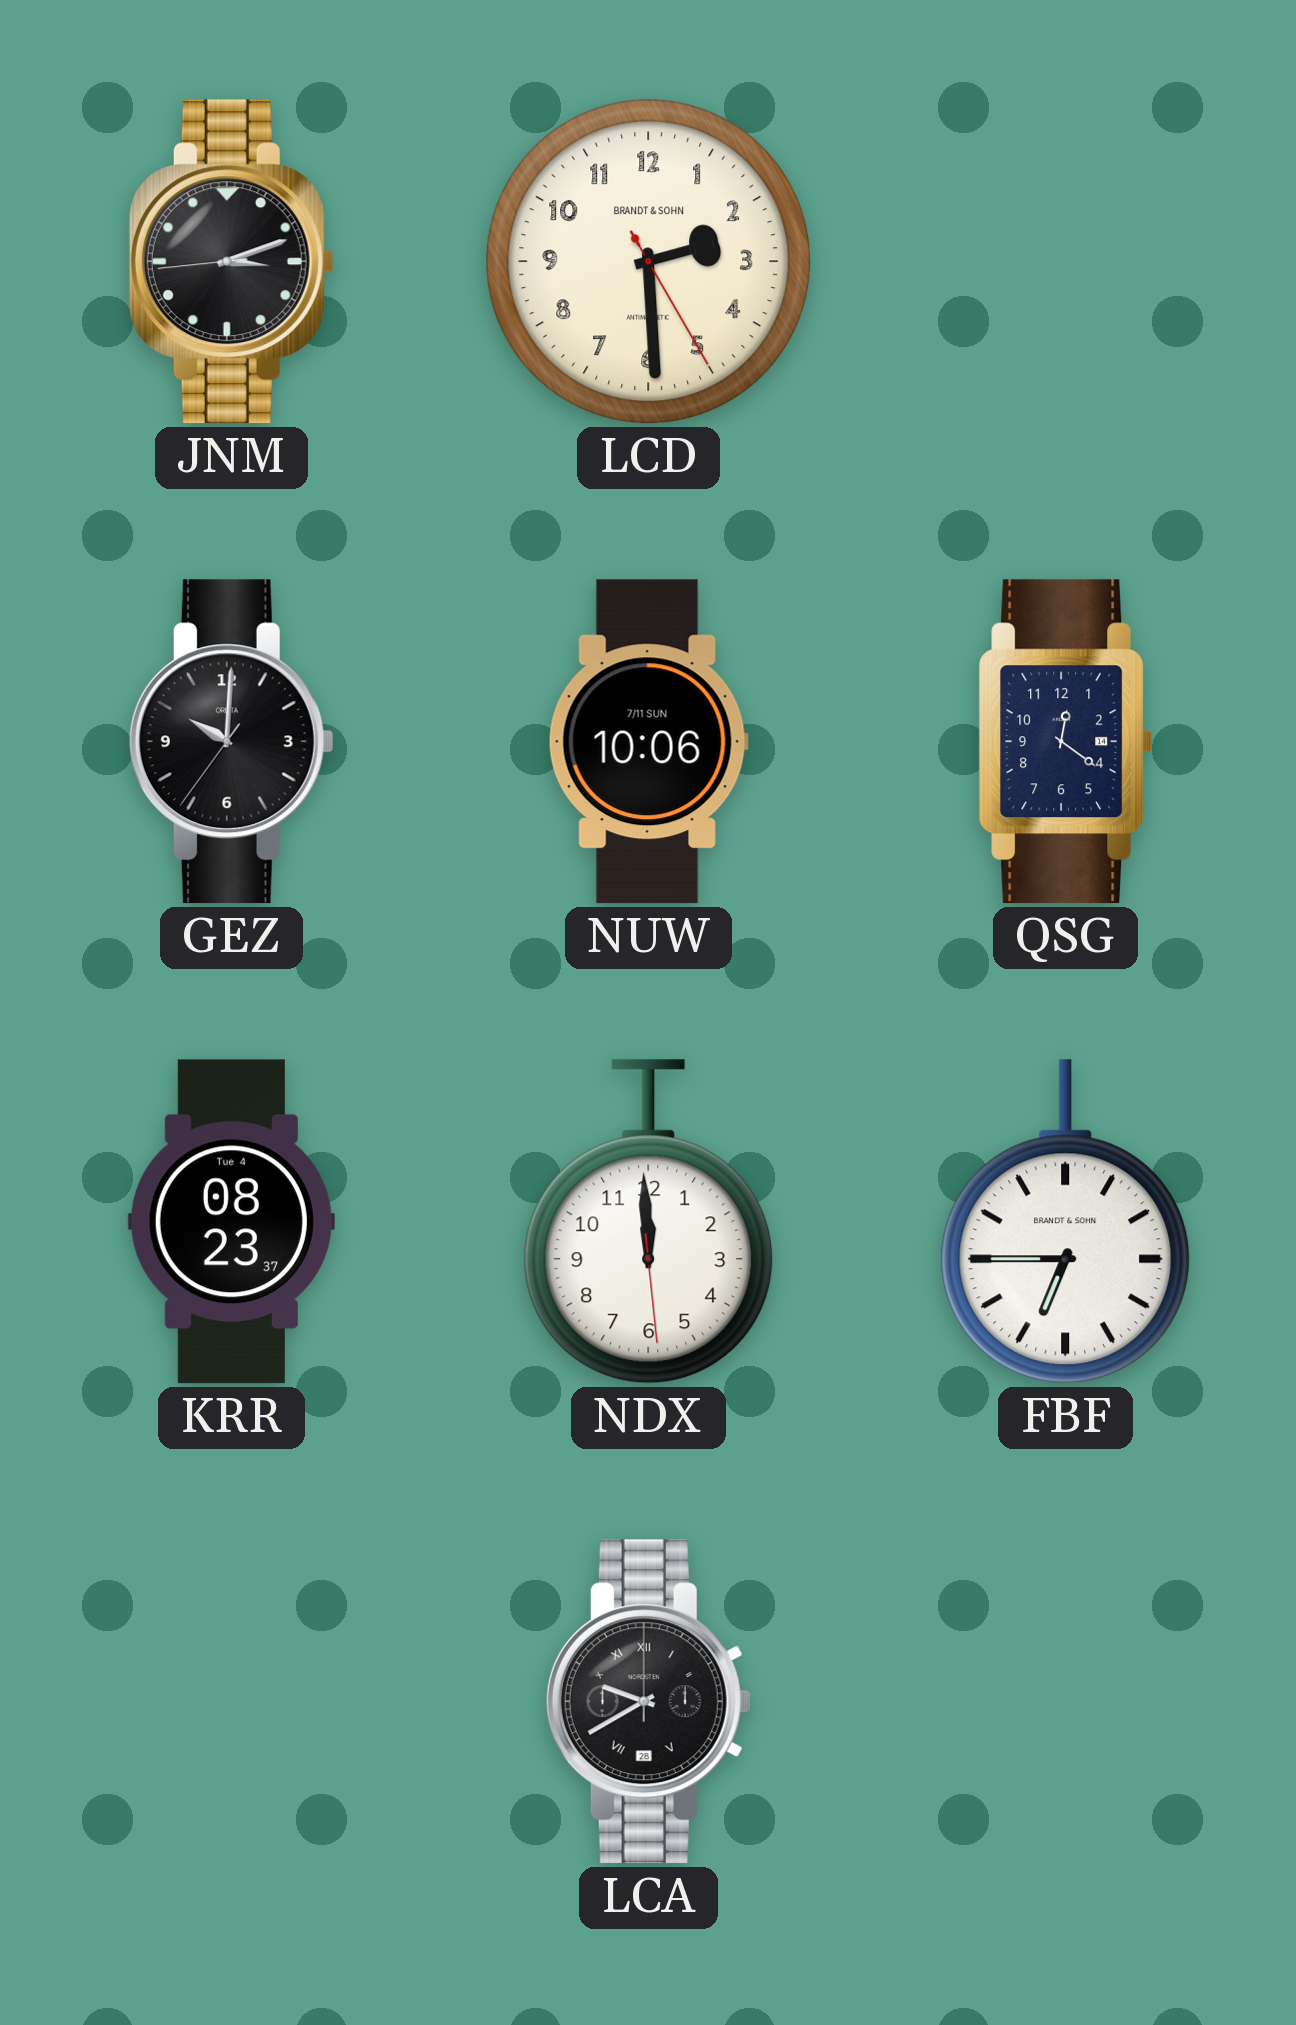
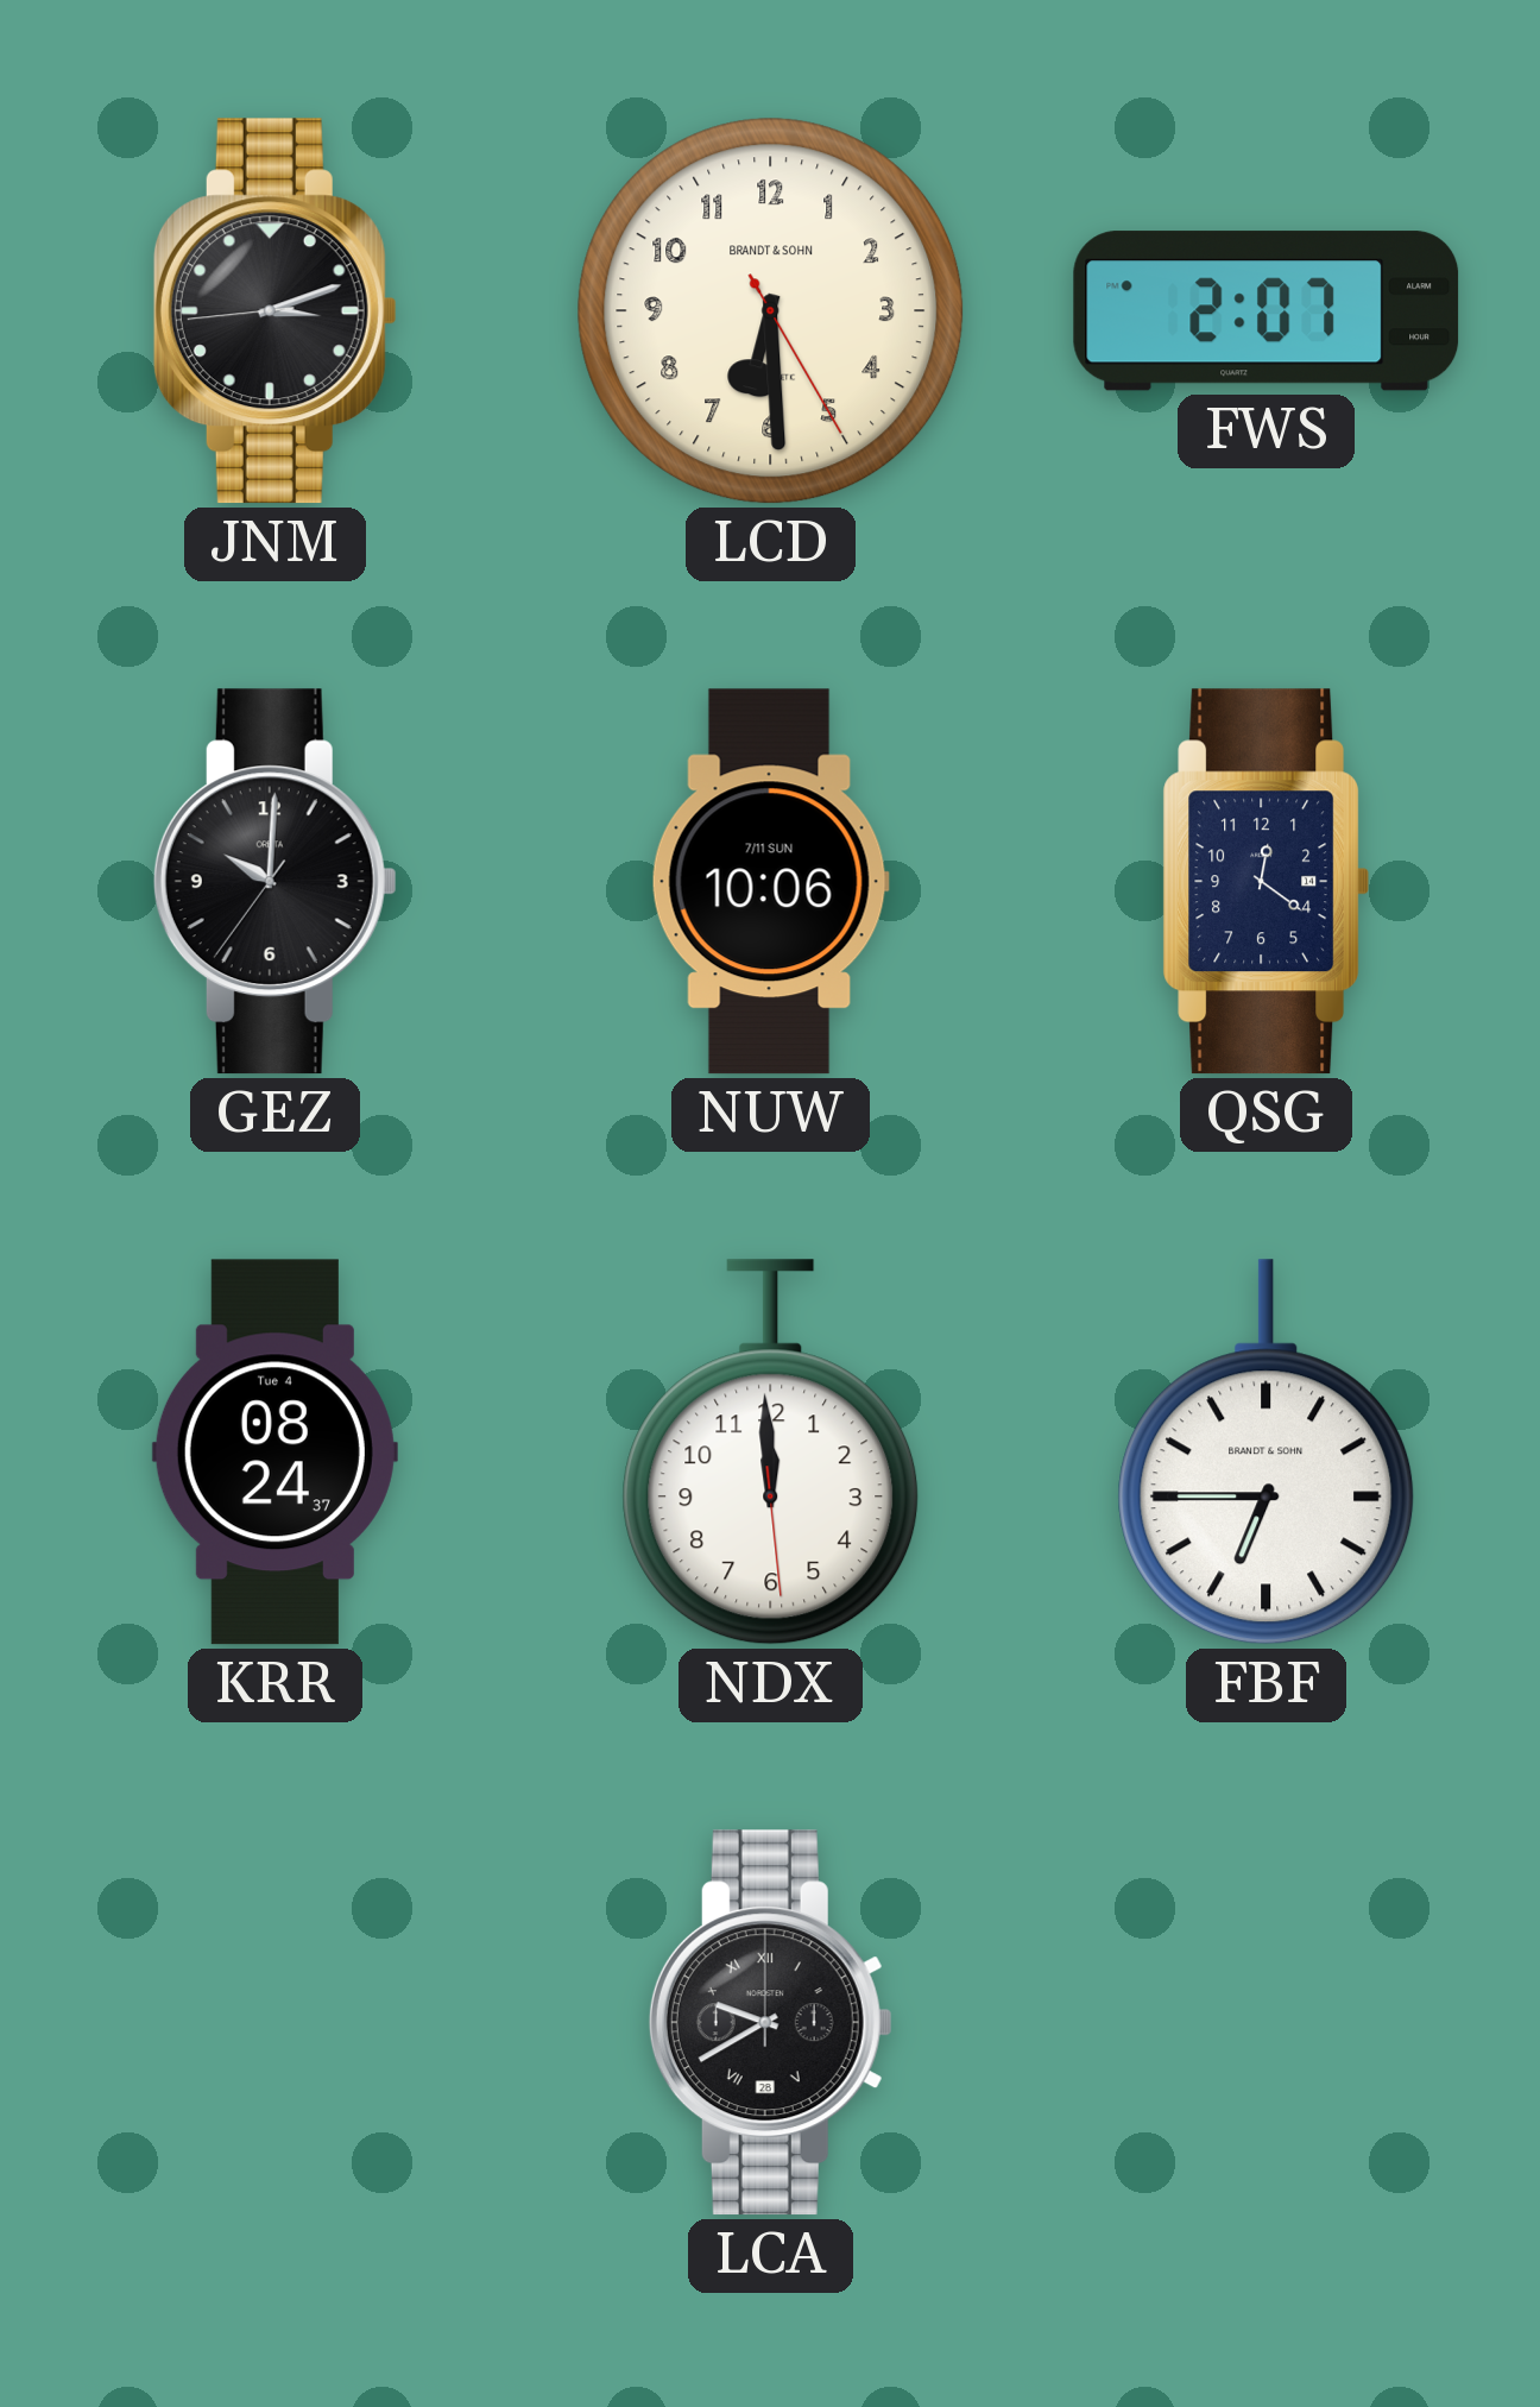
LCD: 2:29 -> 6:29
FWS: none -> 2:07
KRR: 08:23 -> 08:24
